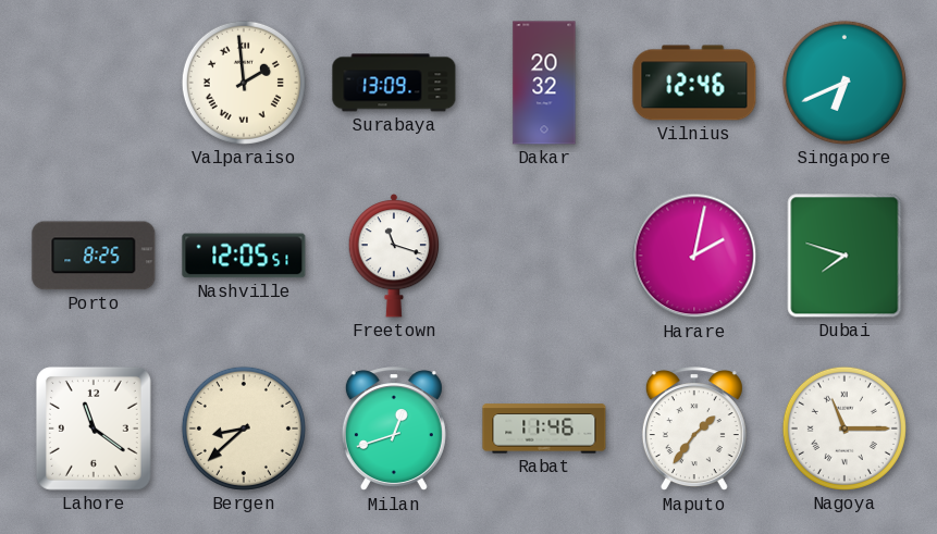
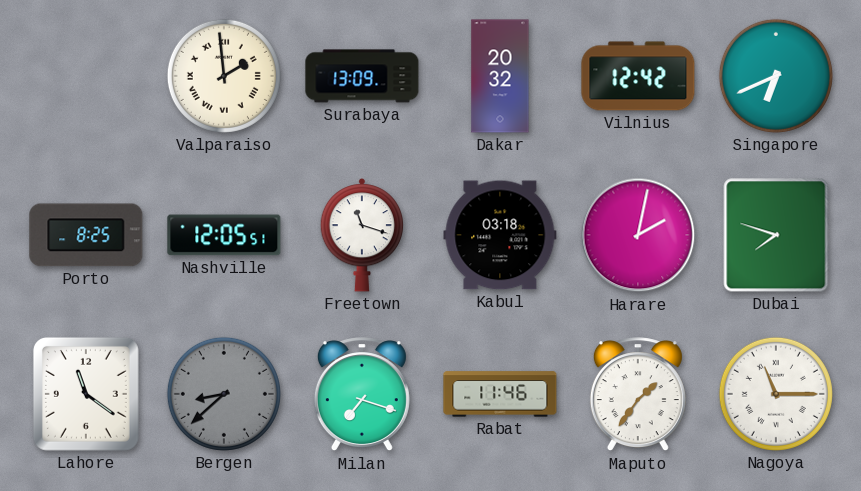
Vilnius: 12:46 -> 12:42
Kabul: none -> 03:18
Bergen dial: cream -> grey
Milan: 12:42 -> 7:18
